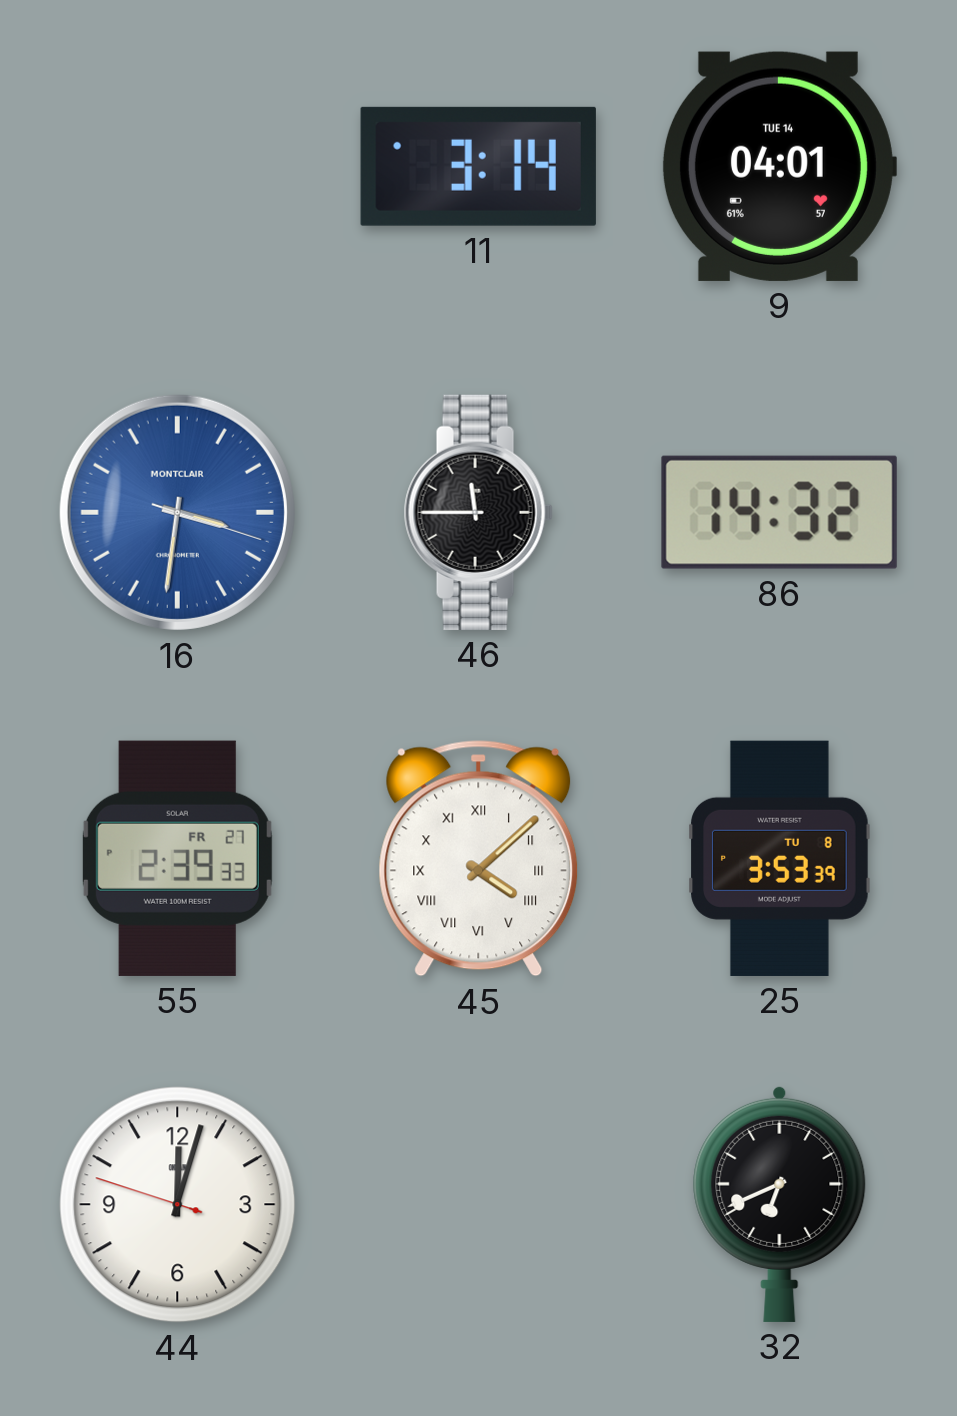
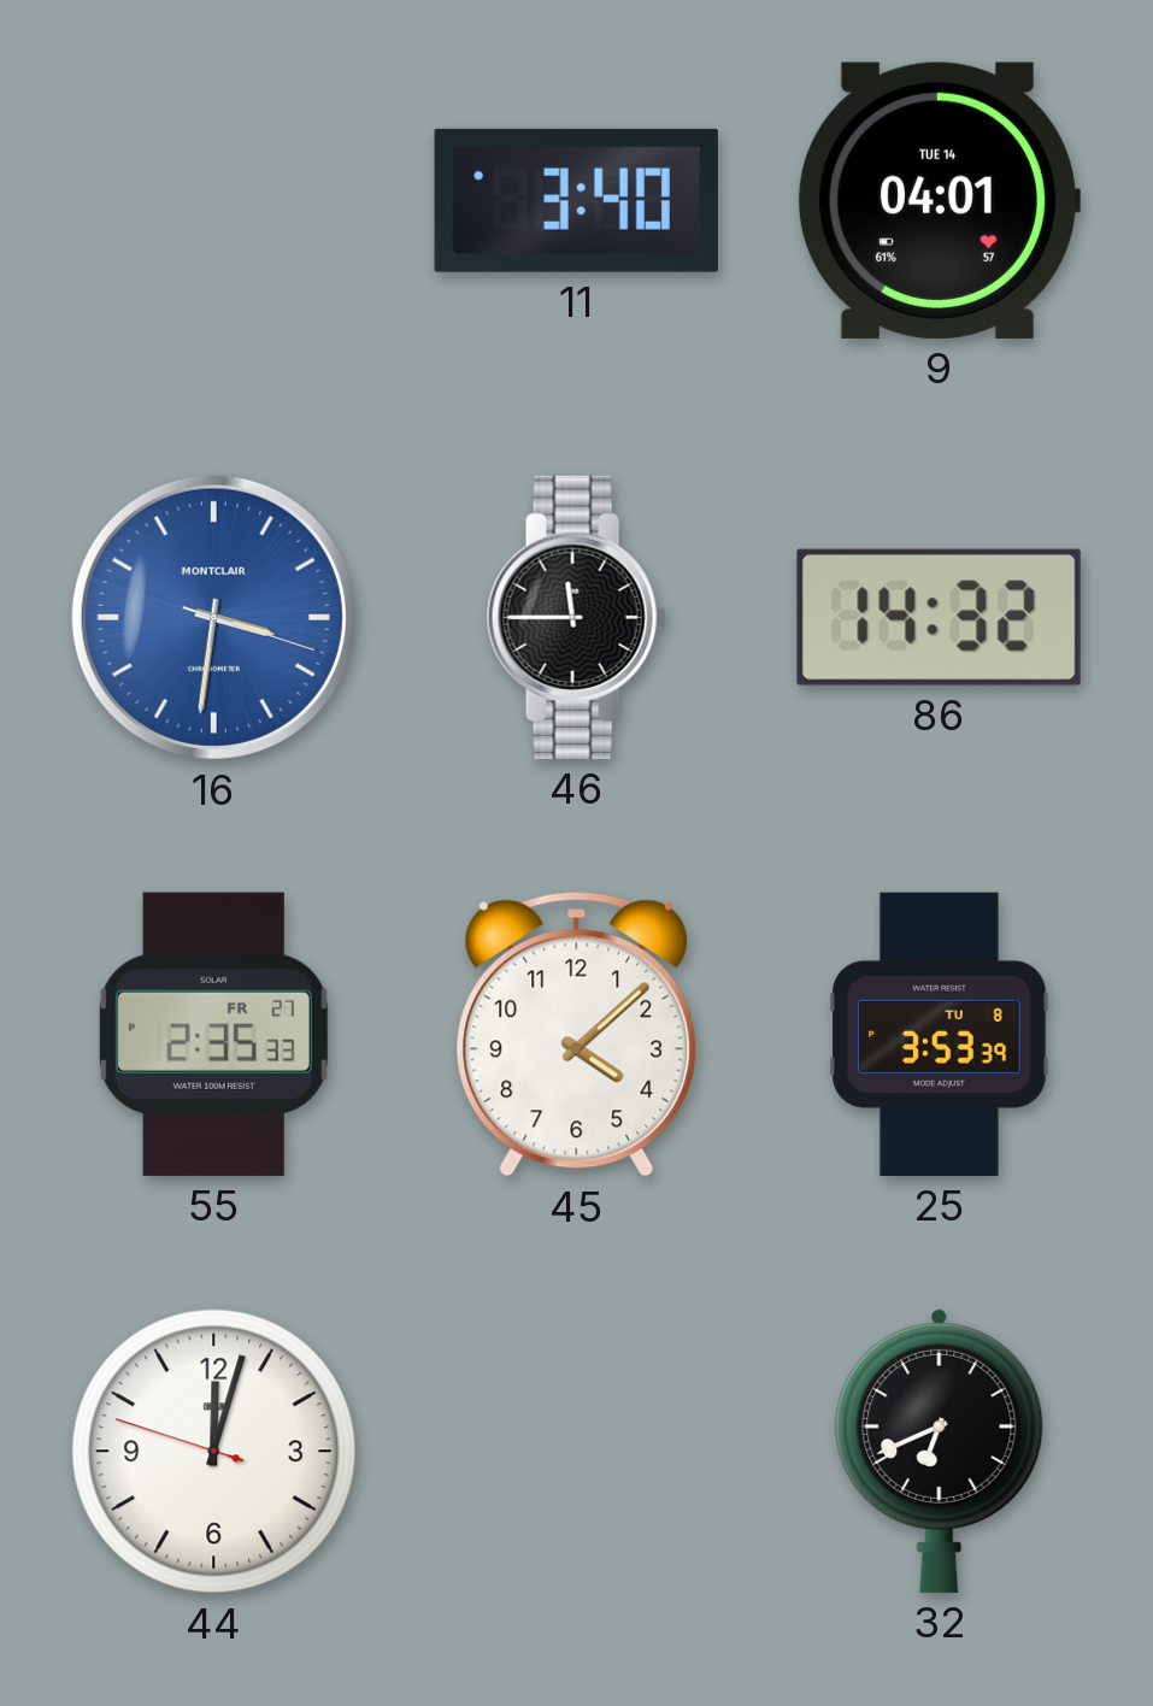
11: 3:14 -> 3:40
55: 2:39 -> 2:35
45 numerals: Roman -> Arabic
